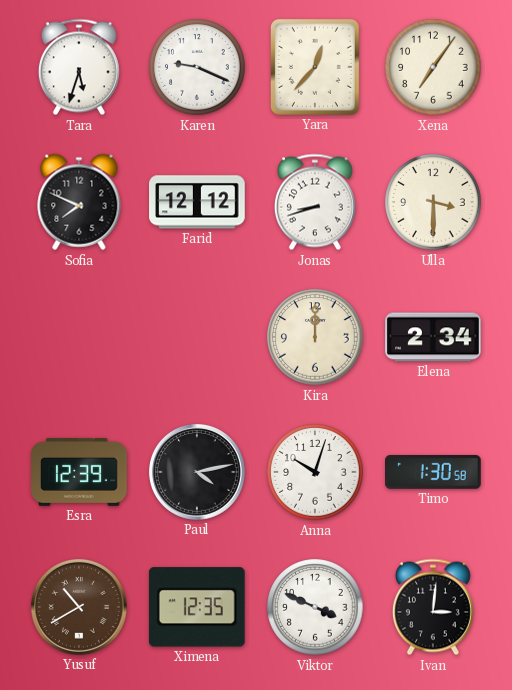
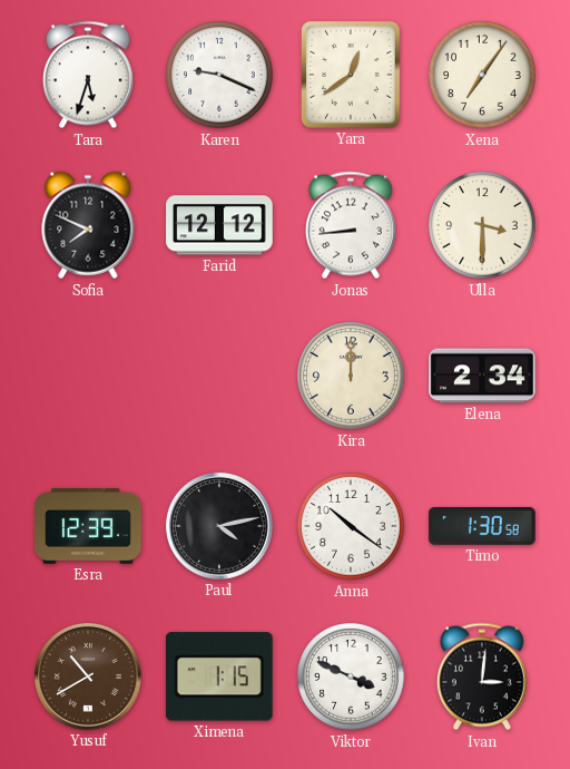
Yara: 12:37 -> 12:39
Jonas: 8:42 -> 8:44
Anna: 10:03 -> 10:21
Ximena: 12:35 -> 1:15
